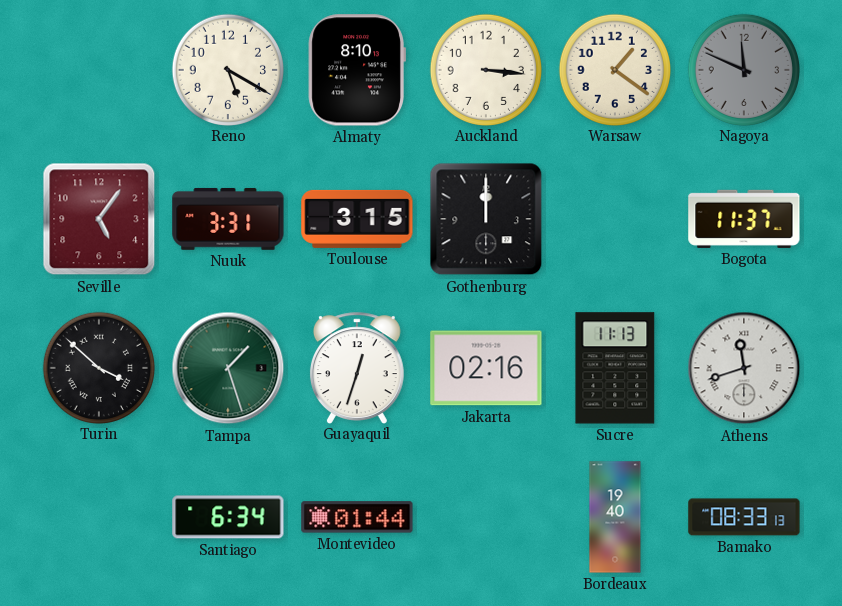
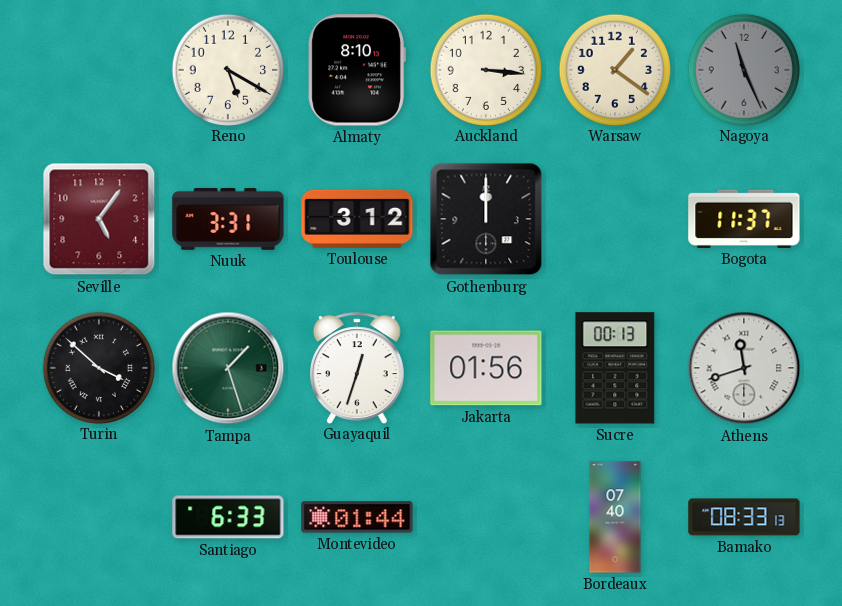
Nagoya: 11:49 -> 11:26
Toulouse: 3:15 -> 3:12
Jakarta: 02:16 -> 01:56
Sucre: 11:13 -> 00:13
Santiago: 6:34 -> 6:33
Bordeaux: 19:40 -> 07:40
